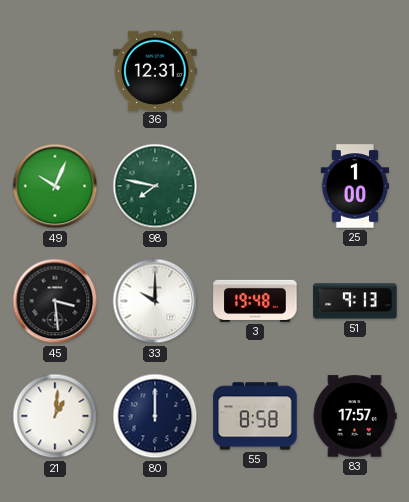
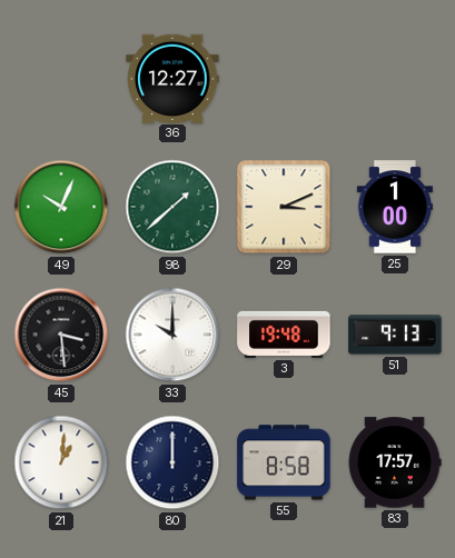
36: 12:31 -> 12:27
98: 7:47 -> 1:38
29: none -> 3:11
